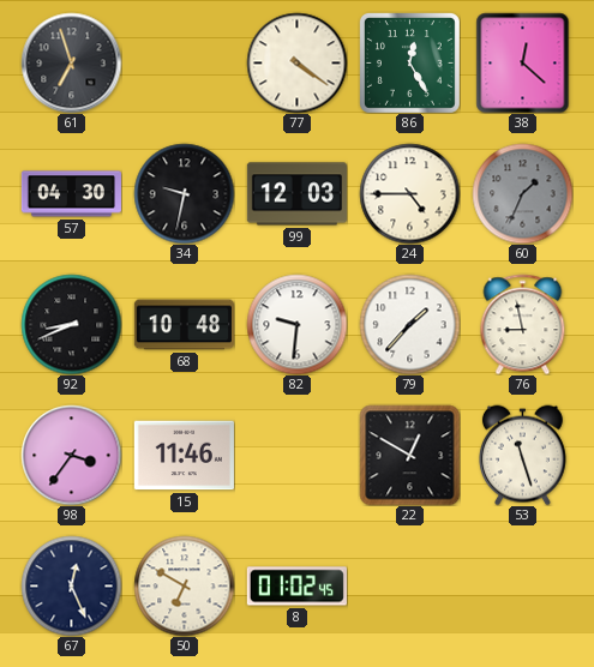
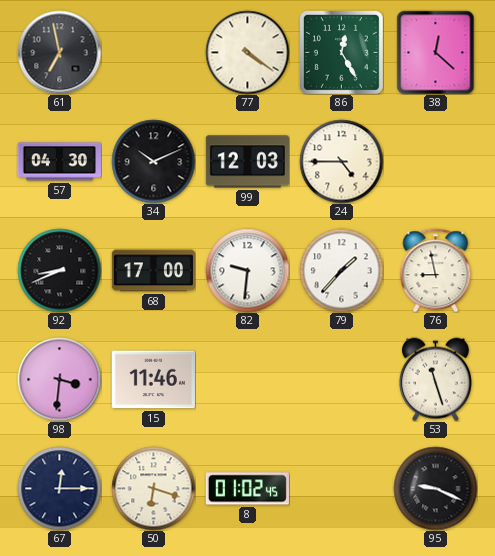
61: 6:57 -> 6:58
34: 9:32 -> 10:11
60: 1:34 -> none
68: 10:48 -> 17:00
98: 3:36 -> 3:31
22: 12:50 -> none
67: 12:26 -> 12:15
50: 6:50 -> 6:18
95: none -> 9:19
